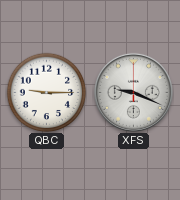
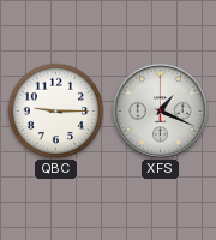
XFS: 9:19 -> 1:19
